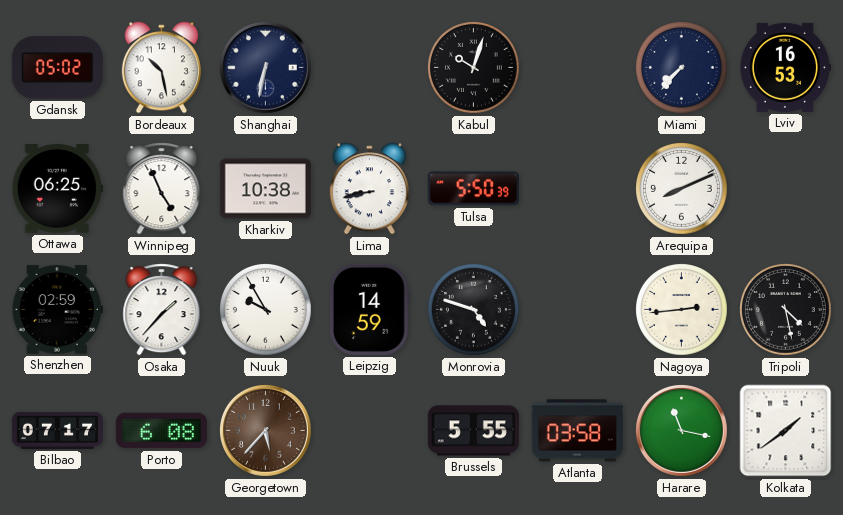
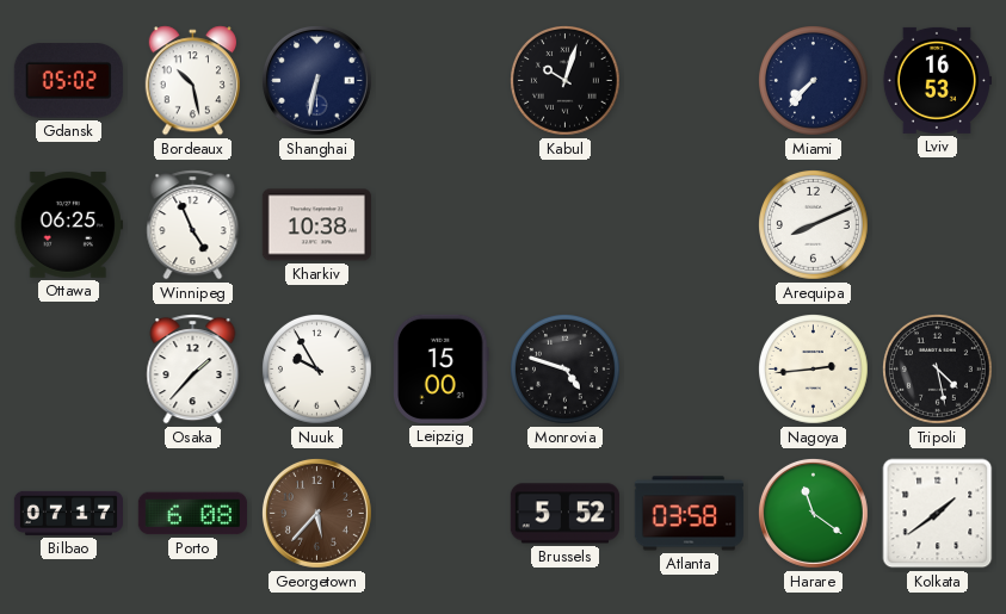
Lima: 8:43 -> none
Tulsa: 5:50 -> none
Shenzhen: 02:59 -> none
Leipzig: 14:59 -> 15:00
Brussels: 5:55 -> 5:52
Harare: 11:17 -> 11:21
